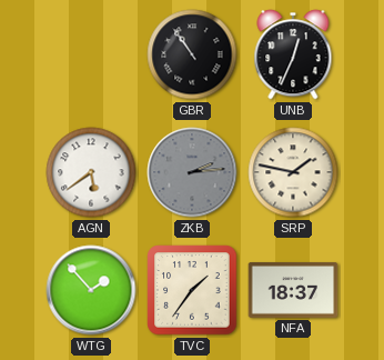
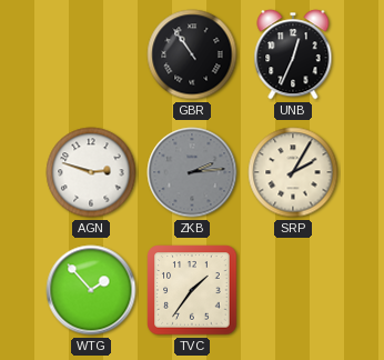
AGN: 5:39 -> 2:48
SRP: 1:47 -> 2:05
NFA: 18:37 -> none
